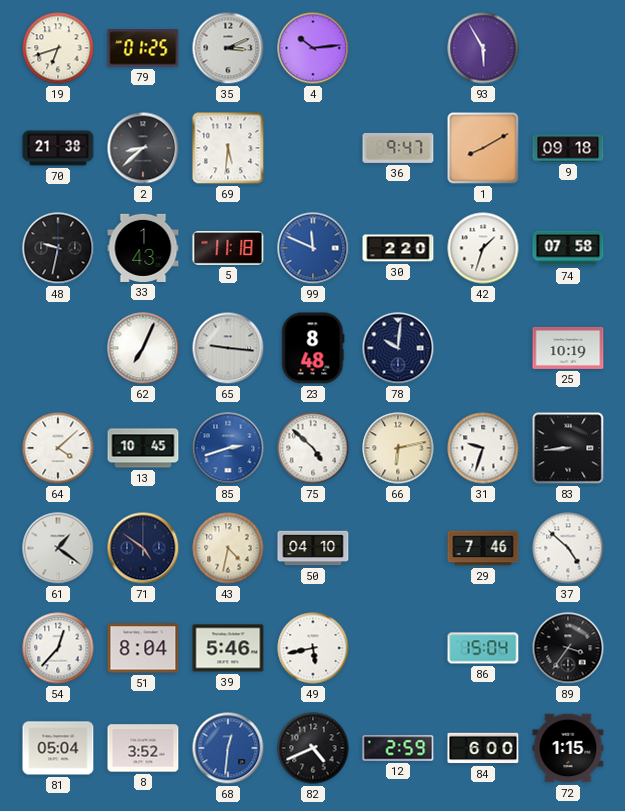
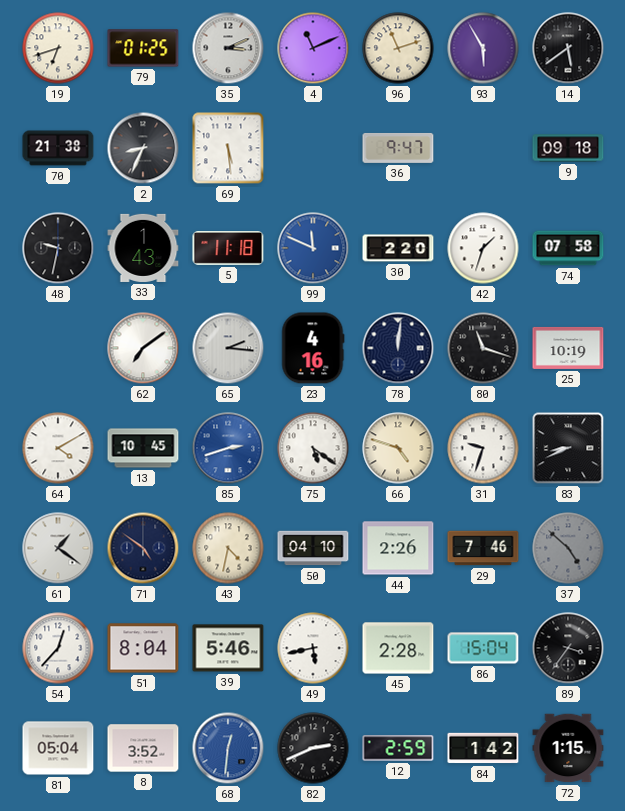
4: 10:14 -> 11:11
96: none -> 11:12
14: none -> 5:39
2: 8:38 -> 8:34
69: 5:31 -> 5:29
1: 8:10 -> none
62: 7:04 -> 7:09
65: 9:16 -> 2:16
23: 8:48 -> 4:16
78: 10:01 -> 12:01
80: none -> 11:18
64: 4:08 -> 4:10
75: 4:52 -> 5:21
66: 6:13 -> 4:48
83: 8:44 -> 8:41
44: none -> 2:26
37 dial: white -> grey
45: none -> 2:28
82: 4:41 -> 2:41
84: 6:00 -> 1:42
